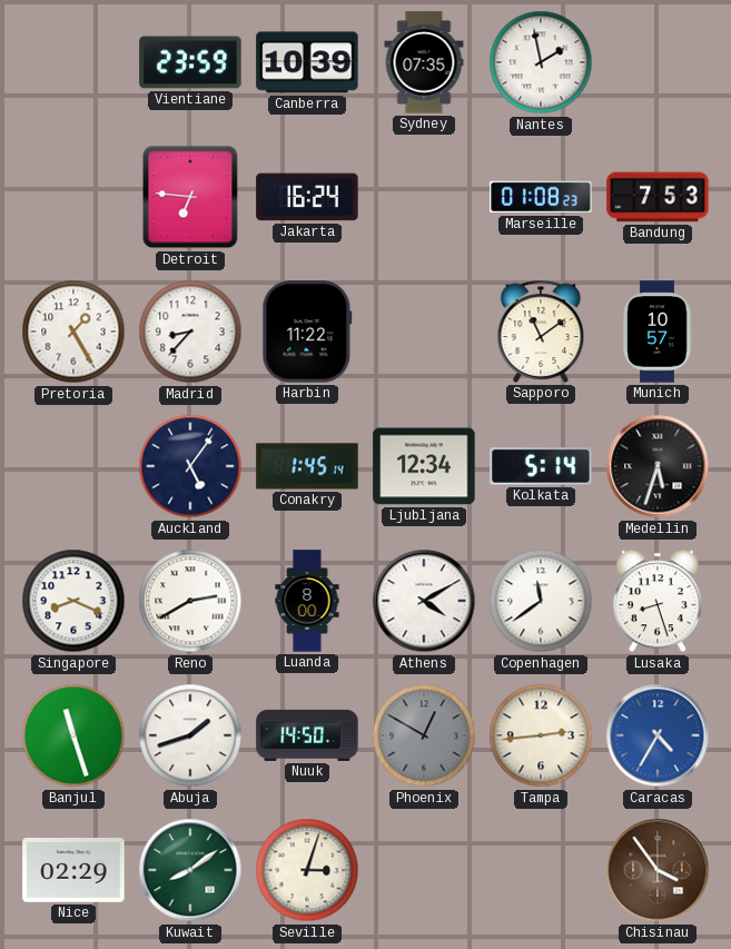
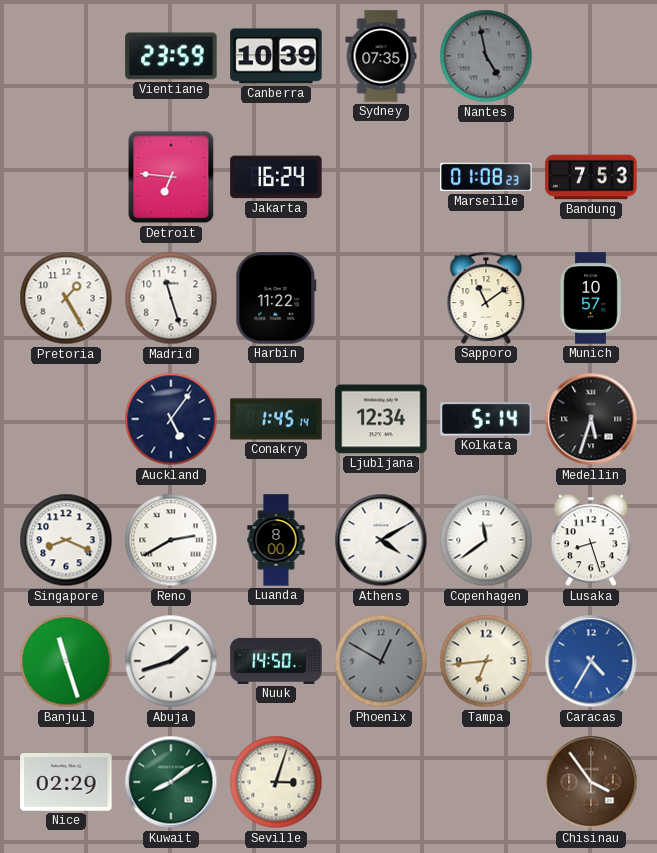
Nantes: 1:58 -> 4:58
Nantes dial: white -> grey
Madrid: 8:37 -> 11:27
Tampa: 2:44 -> 6:44
